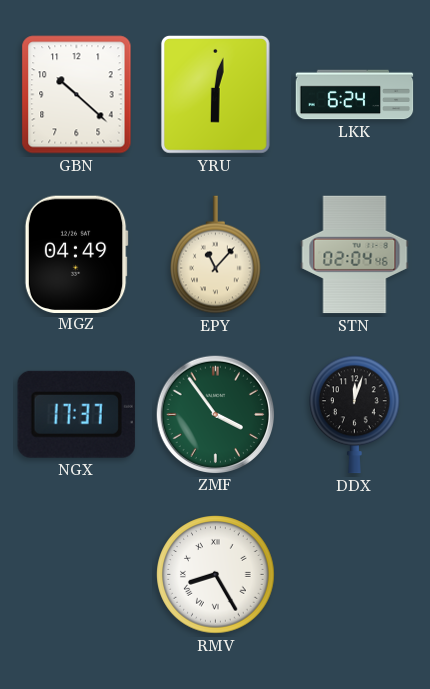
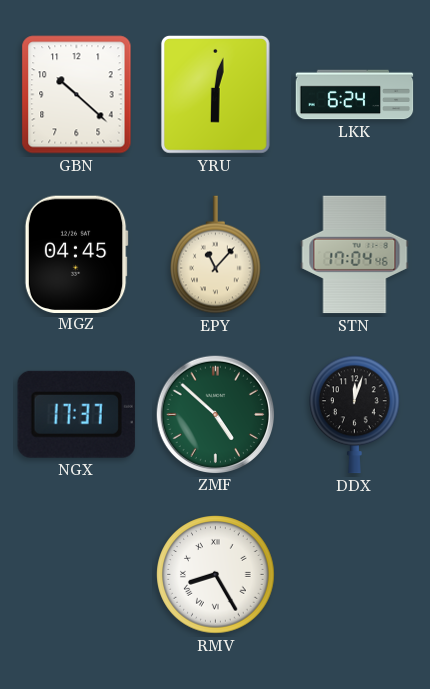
MGZ: 04:49 -> 04:45
STN: 02:04 -> 17:04
ZMF: 3:54 -> 4:52
